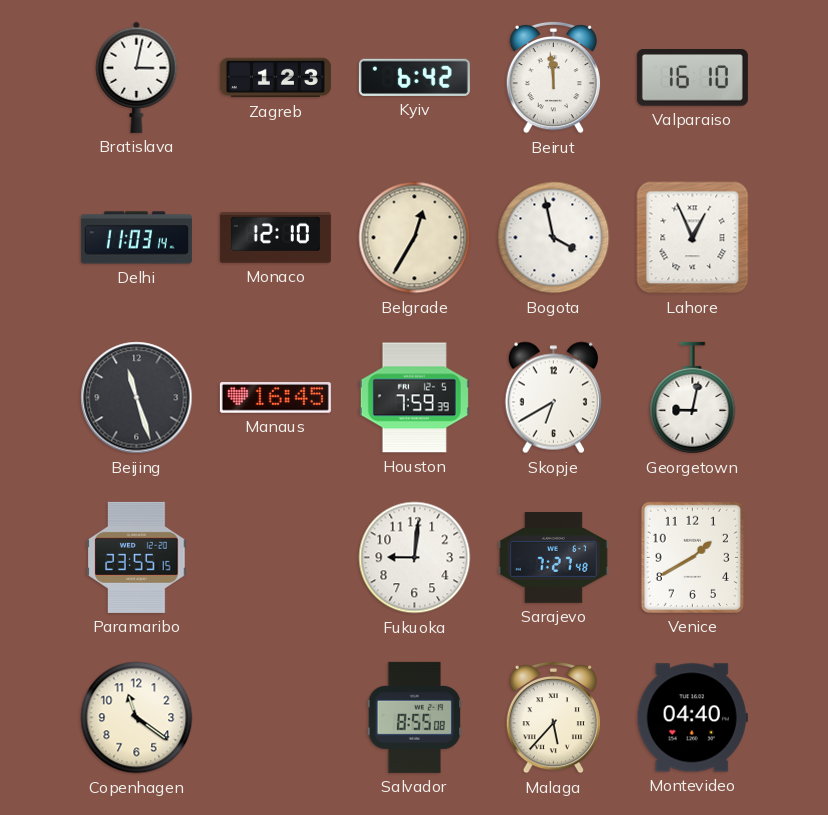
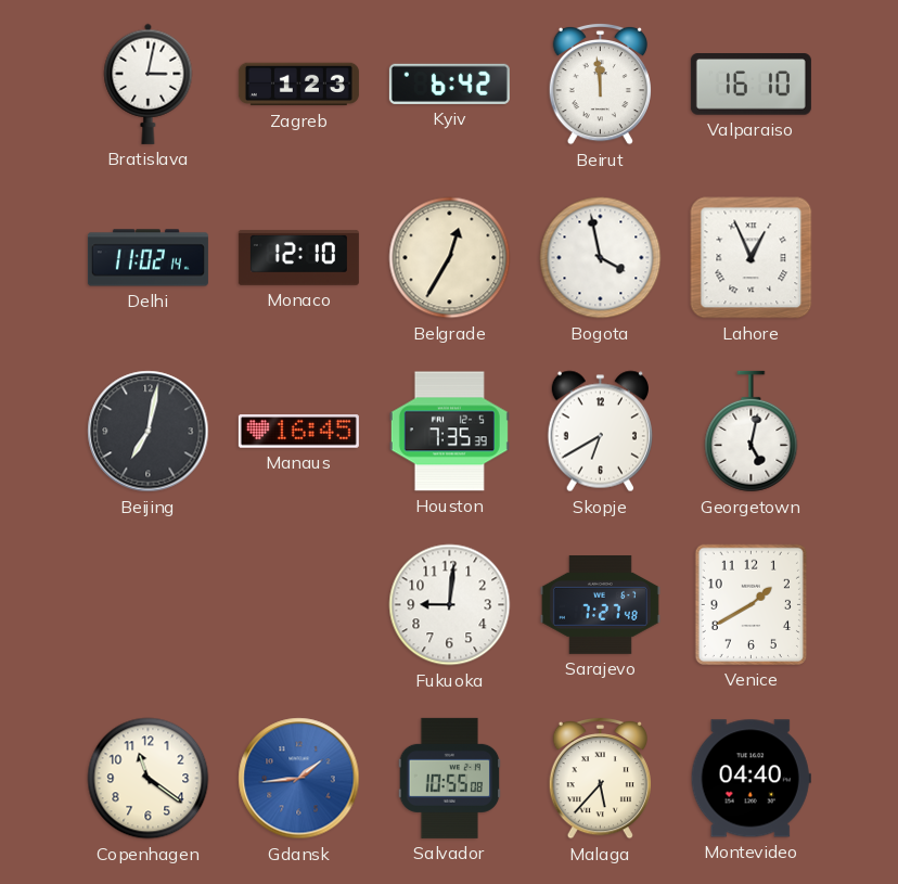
Delhi: 11:03 -> 11:02
Beijing: 11:27 -> 7:02
Houston: 7:59 -> 7:35
Georgetown: 9:02 -> 5:02
Paramaribo: 23:55 -> none
Gdansk: none -> 1:44
Salvador: 8:55 -> 10:55
